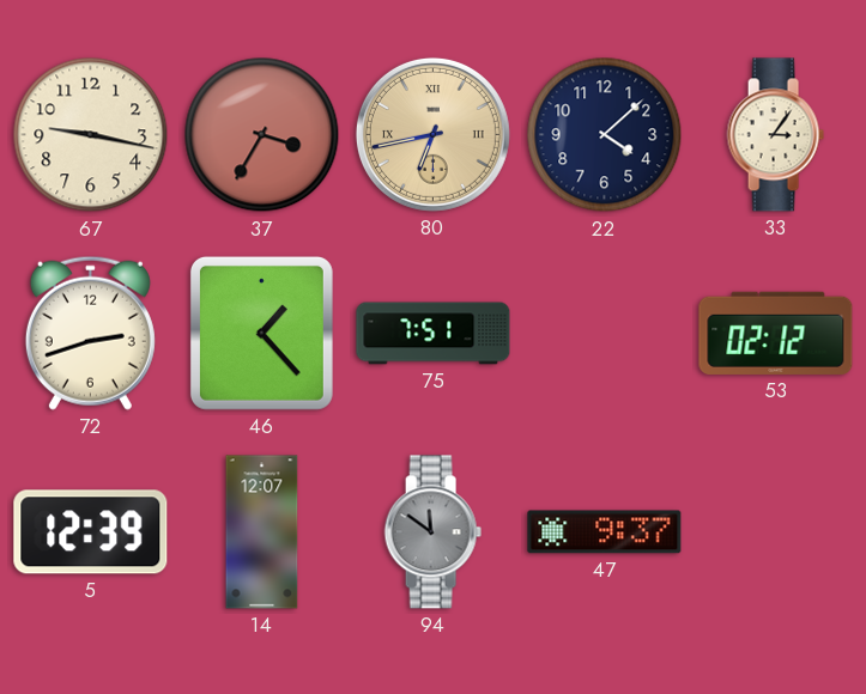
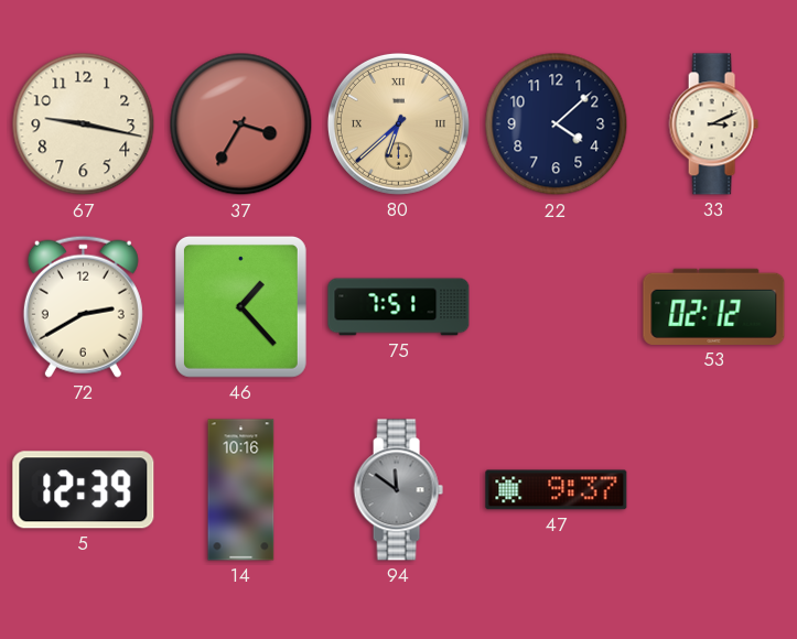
80: 6:43 -> 6:38
33: 3:06 -> 3:11
72: 2:42 -> 2:40
14: 12:07 -> 10:16
